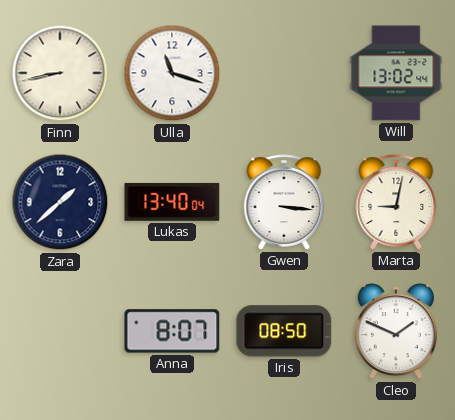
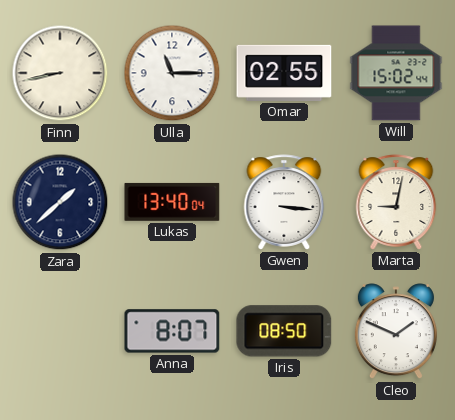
Ulla: 11:18 -> 11:15
Omar: none -> 02:55
Will: 13:02 -> 15:02
